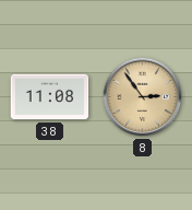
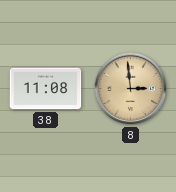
8: 2:54 -> 2:59
